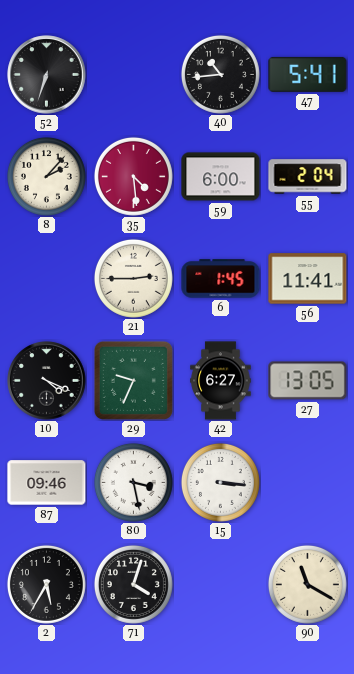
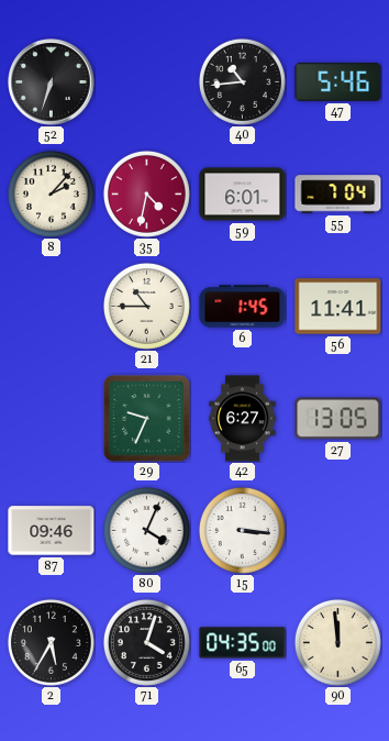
47: 5:41 -> 5:46
35: 4:29 -> 4:32
59: 6:00 -> 6:01
55: 2:04 -> 7:04
21: 2:45 -> 10:45
10: 4:19 -> none
80: 3:28 -> 4:04
65: none -> 04:35
90: 11:20 -> 11:59
